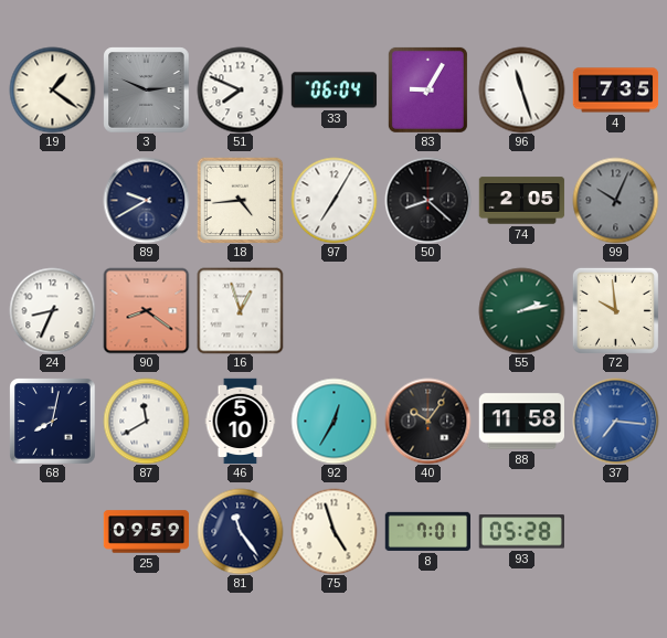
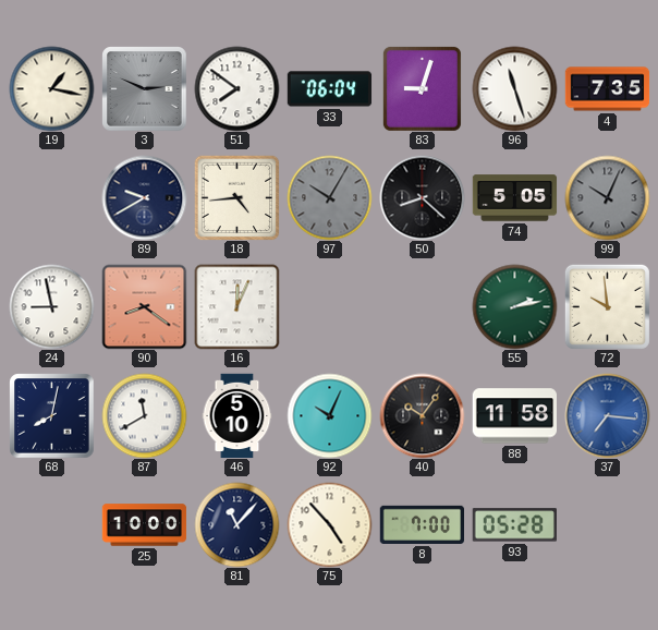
19: 1:21 -> 1:17
51: 7:49 -> 7:51
83: 9:05 -> 9:03
97: 7:05 -> 10:05
97 dial: white -> grey
74: 2:05 -> 5:05
24: 8:34 -> 8:58
16: 12:57 -> 12:04
92: 12:35 -> 10:04
25: 09:59 -> 10:00
81: 11:24 -> 11:07
75: 4:57 -> 4:53
8: 7:01 -> 7:00
